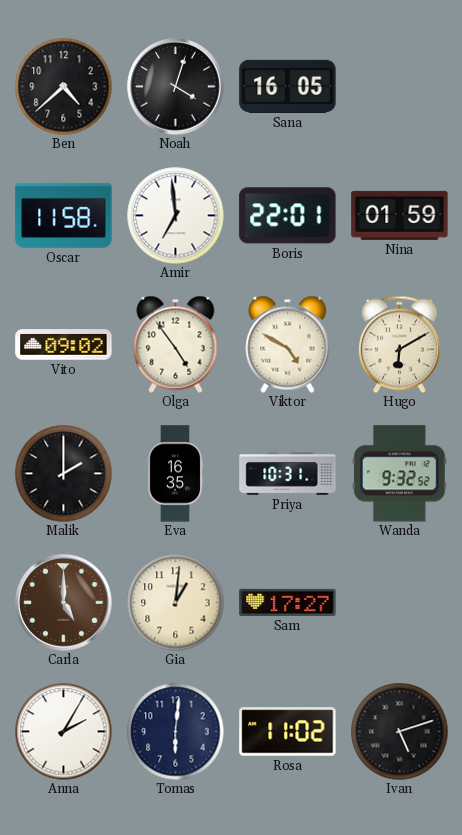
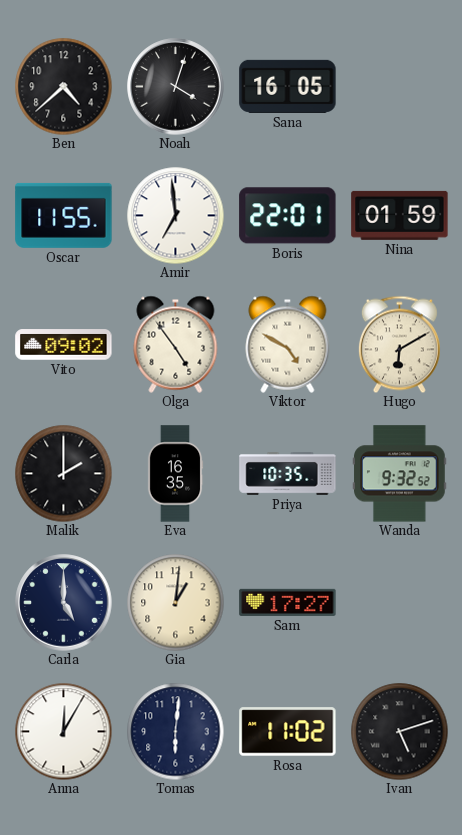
Oscar: 11:58 -> 11:55
Priya: 10:31 -> 10:35
Carla dial: brown -> navy
Anna: 2:05 -> 12:05
